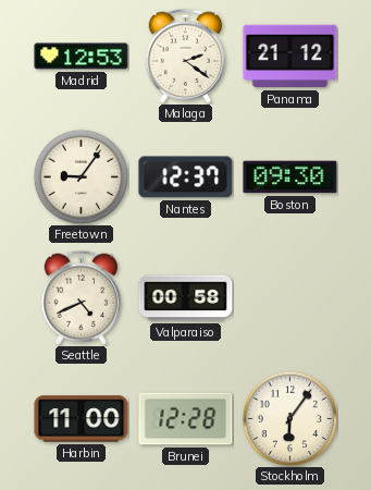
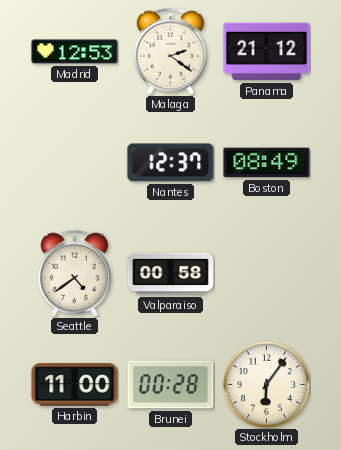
Freetown: 9:06 -> none
Boston: 09:30 -> 08:49
Seattle: 4:41 -> 4:39
Brunei: 12:28 -> 00:28
